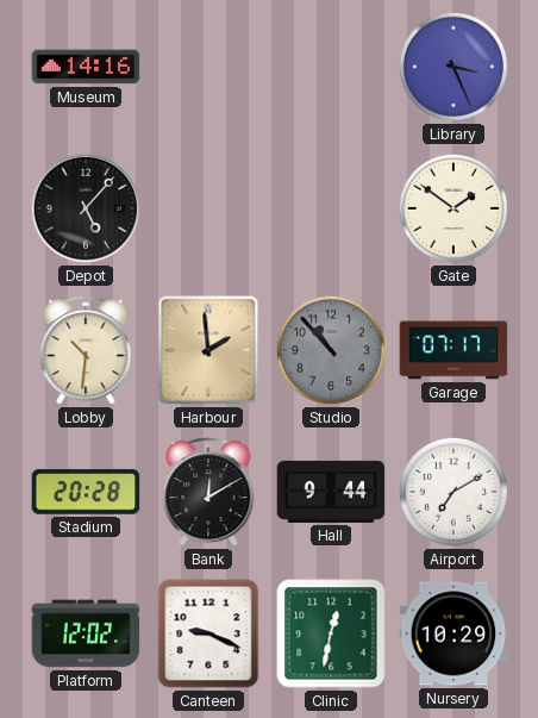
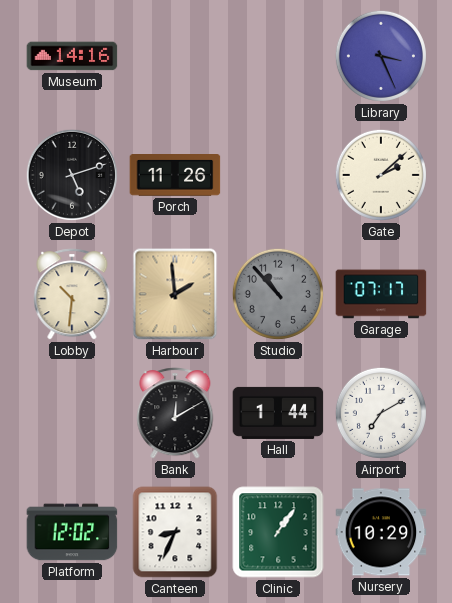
Depot: 5:07 -> 5:12
Porch: none -> 11:26
Gate: 1:51 -> 2:08
Stadium: 20:28 -> none
Hall: 9:44 -> 1:44
Canteen: 9:19 -> 8:34
Clinic: 12:32 -> 1:06
